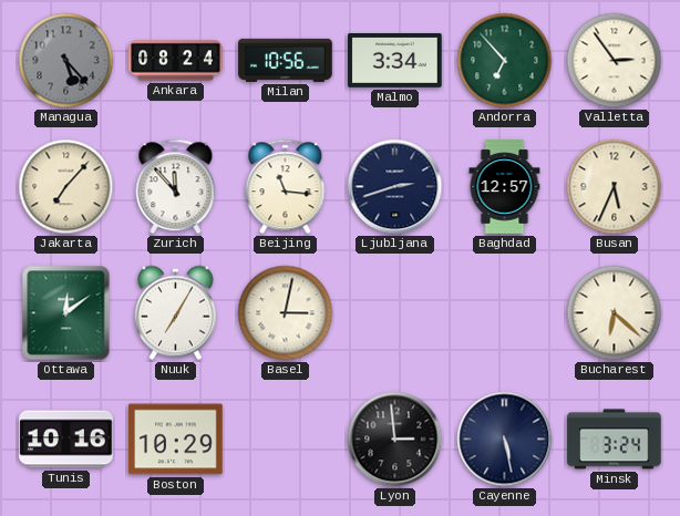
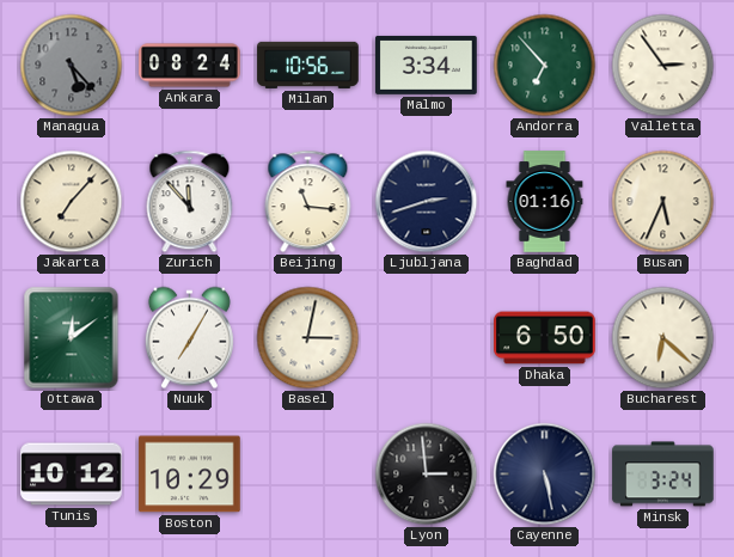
Baghdad: 12:57 -> 01:16
Dhaka: none -> 6:50
Tunis: 10:16 -> 10:12
